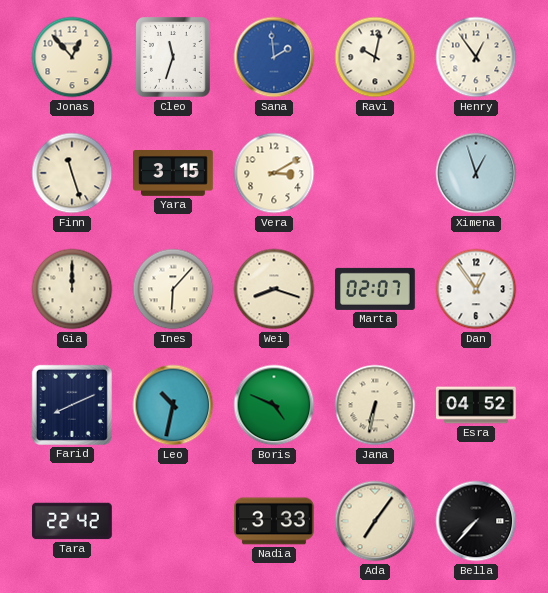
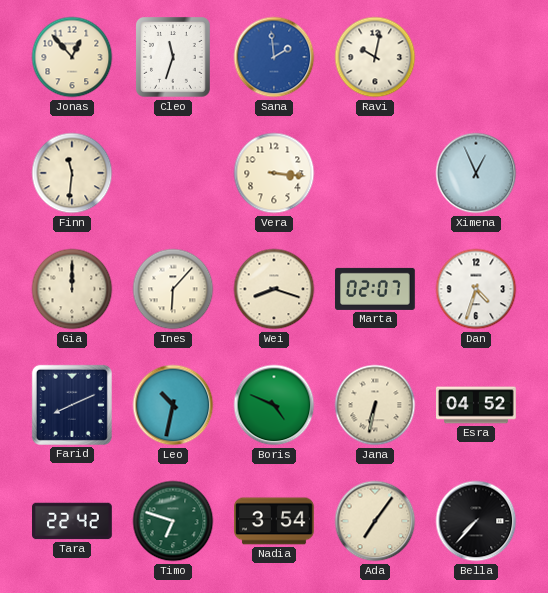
Henry: 12:54 -> none
Finn: 11:27 -> 11:31
Yara: 3:15 -> none
Vera: 3:10 -> 3:16
Ximena: 12:57 -> 12:56
Dan: 12:54 -> 4:33
Timo: none -> 6:48
Nadia: 3:33 -> 3:54
